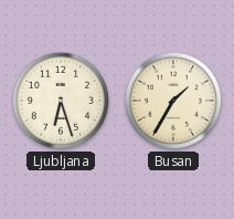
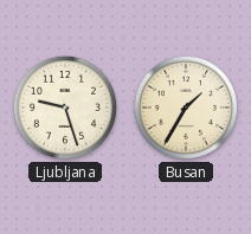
Ljubljana: 6:27 -> 9:27
